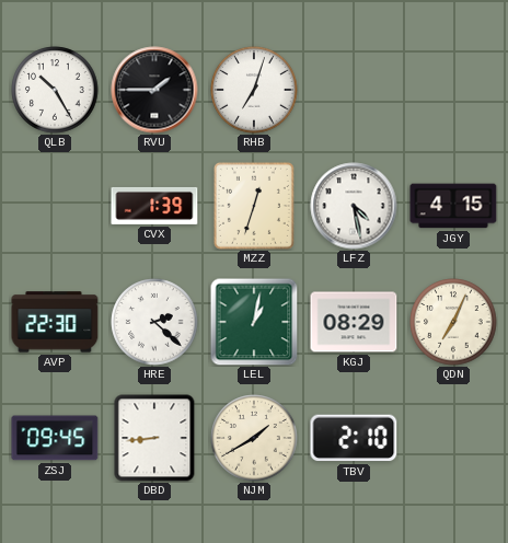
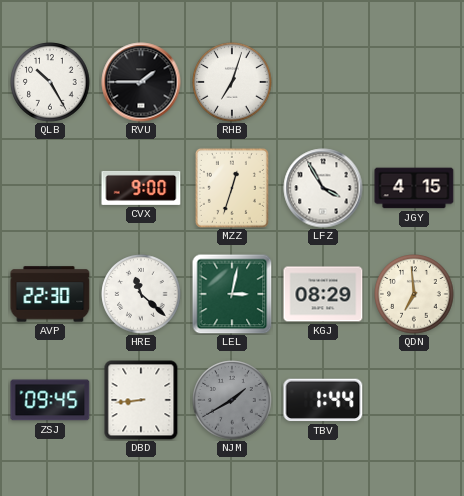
CVX: 1:39 -> 9:00
LFZ: 4:28 -> 3:55
HRE: 2:22 -> 11:22
LEL: 1:02 -> 3:02
QDN: 7:04 -> 6:59
NJM dial: cream -> grey
TBV: 2:10 -> 1:44
